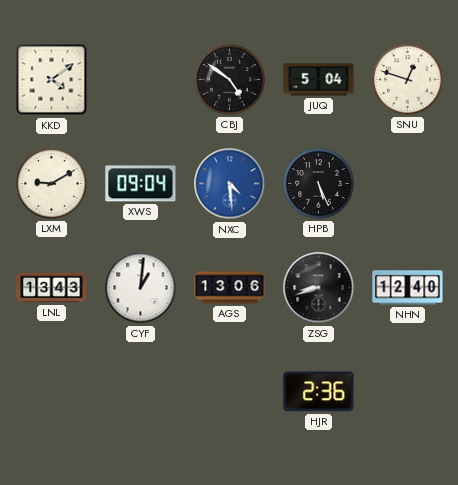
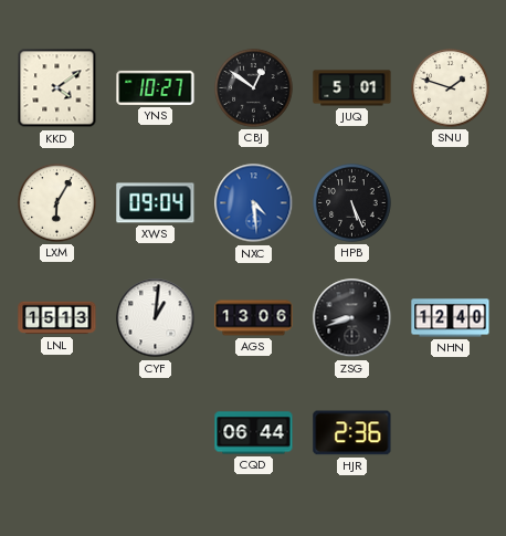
YNS: none -> 10:27
CBJ: 4:51 -> 12:51
JUQ: 5:04 -> 5:01
SNU: 12:48 -> 1:48
LXM: 9:10 -> 6:05
LNL: 13:43 -> 15:13
CQD: none -> 06:44
